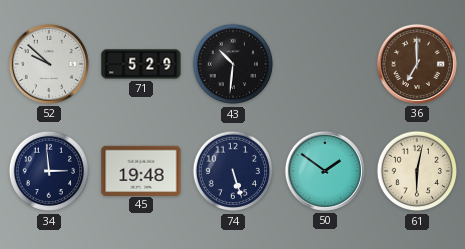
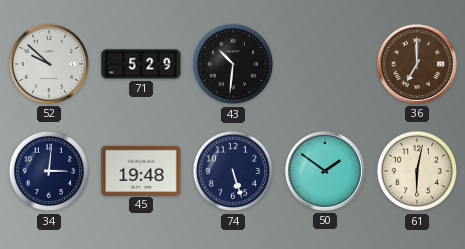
34: 2:59 -> 3:01
